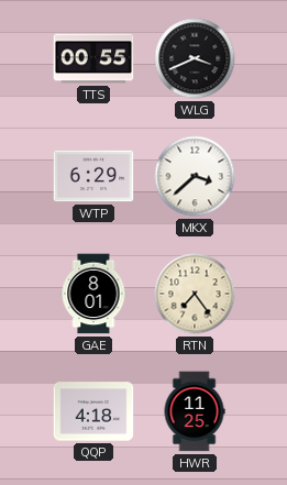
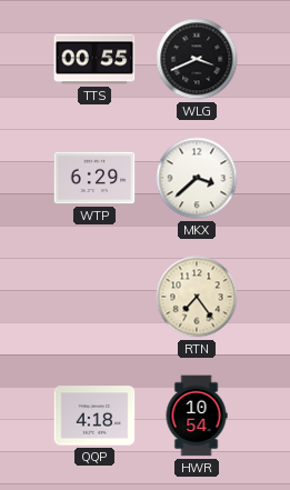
GAE: 8:01 -> none
HWR: 11:25 -> 10:54
